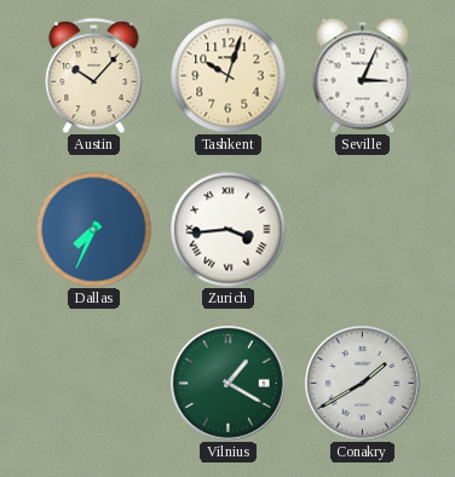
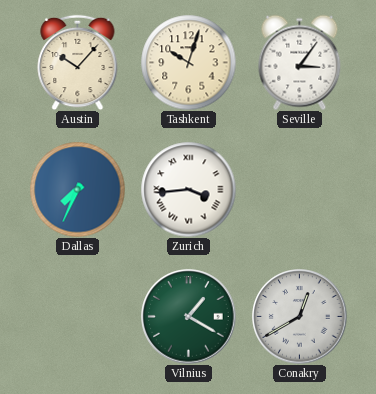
Seville: 3:04 -> 3:06
Conakry: 1:40 -> 12:40
